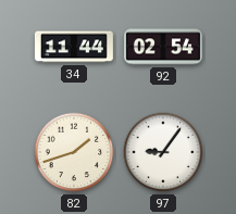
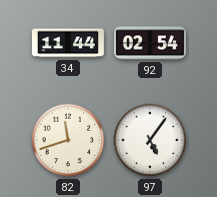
82: 1:42 -> 11:42
97: 9:06 -> 5:06
